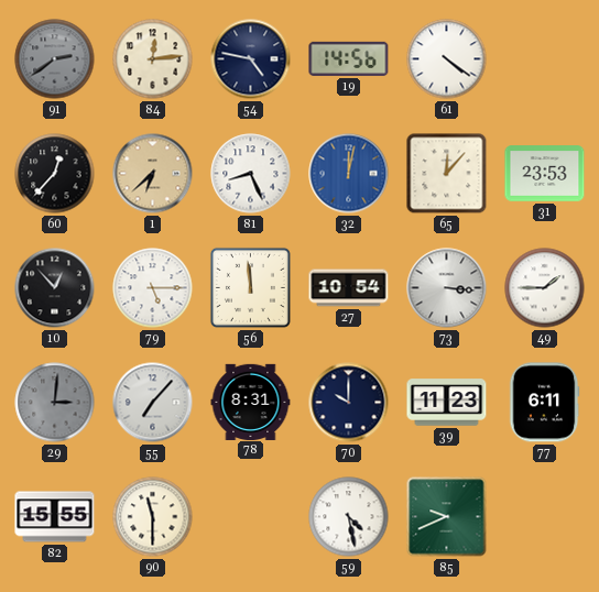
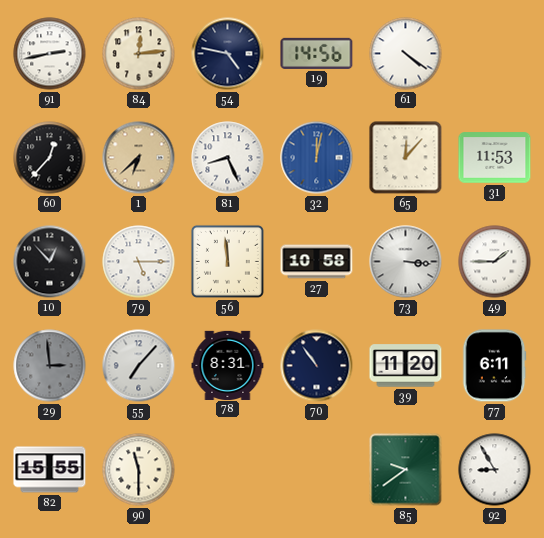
91: 2:39 -> 2:43
91 dial: grey -> white
31: 23:53 -> 11:53
27: 10:54 -> 10:58
29: 3:01 -> 2:59
70: 10:00 -> 10:54
39: 11:23 -> 11:20
59: 4:28 -> none
85: 9:41 -> 9:39
92: none -> 8:55
